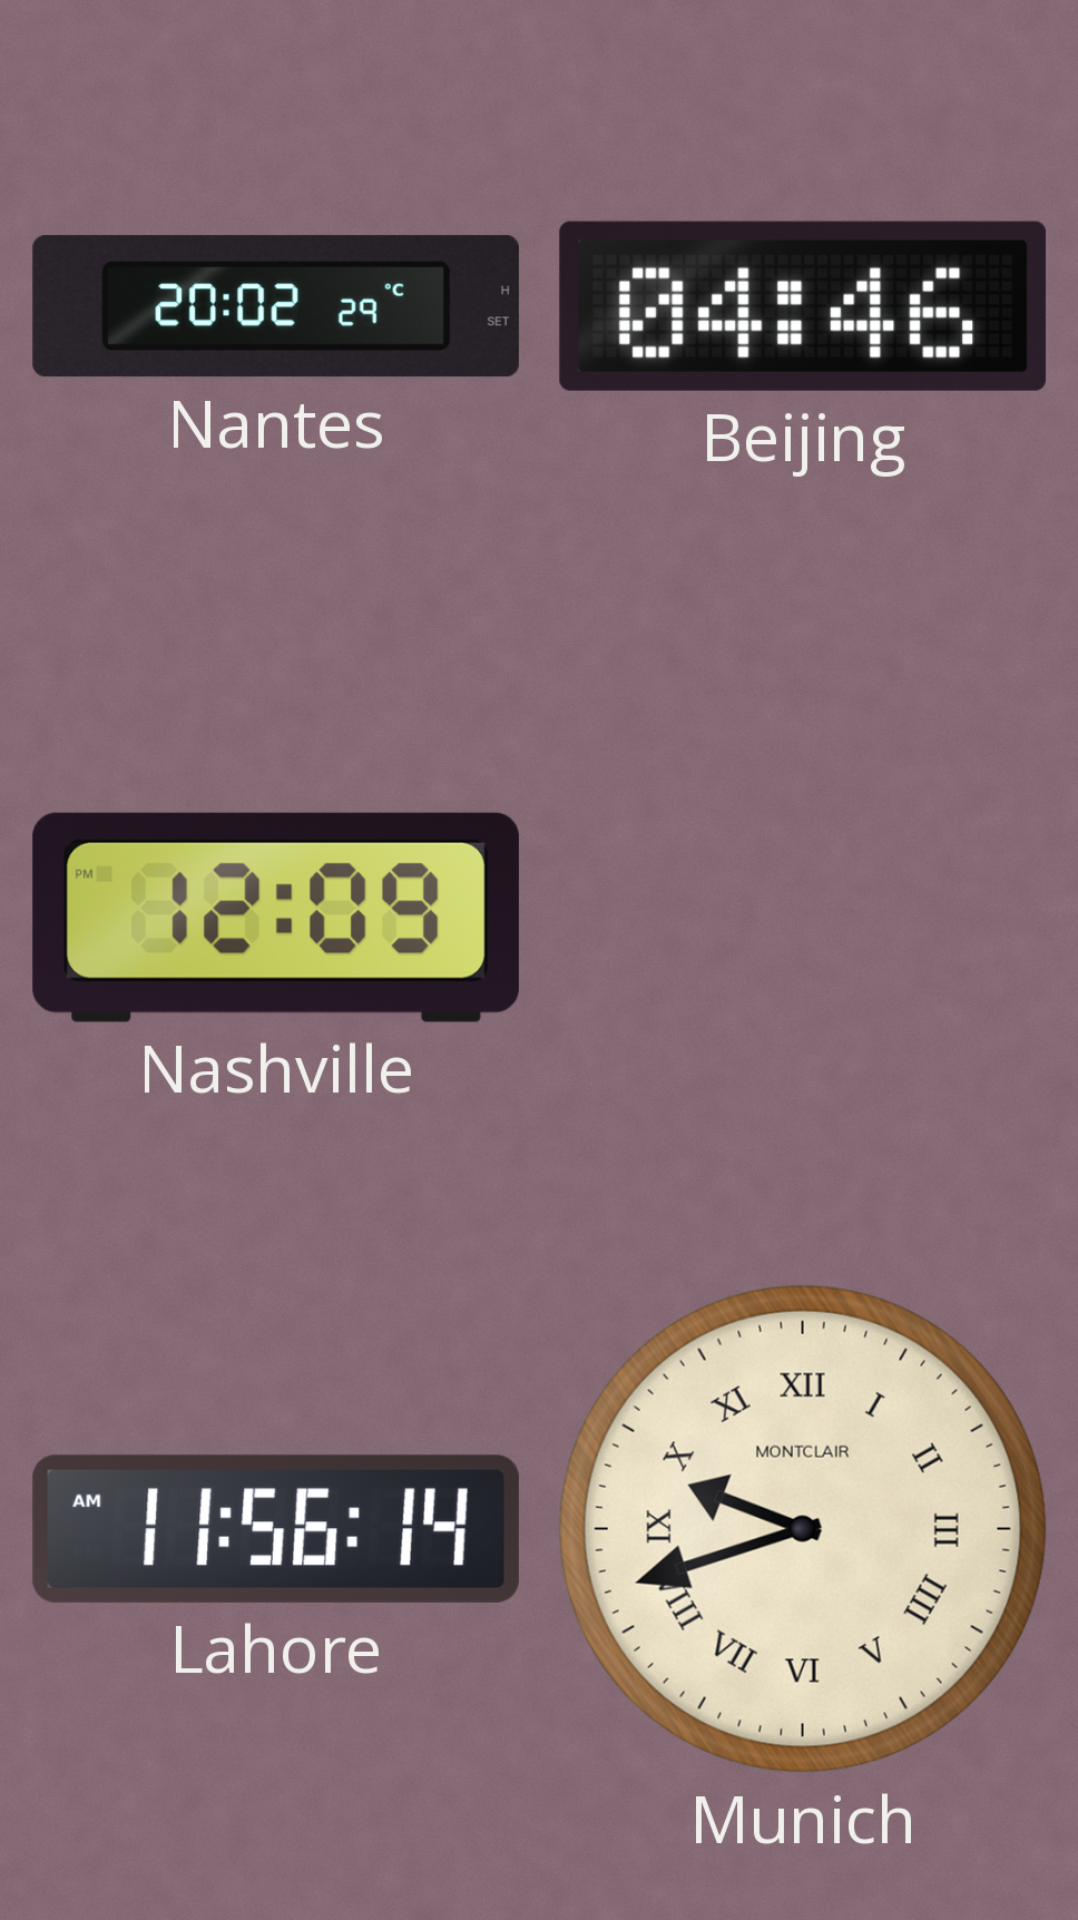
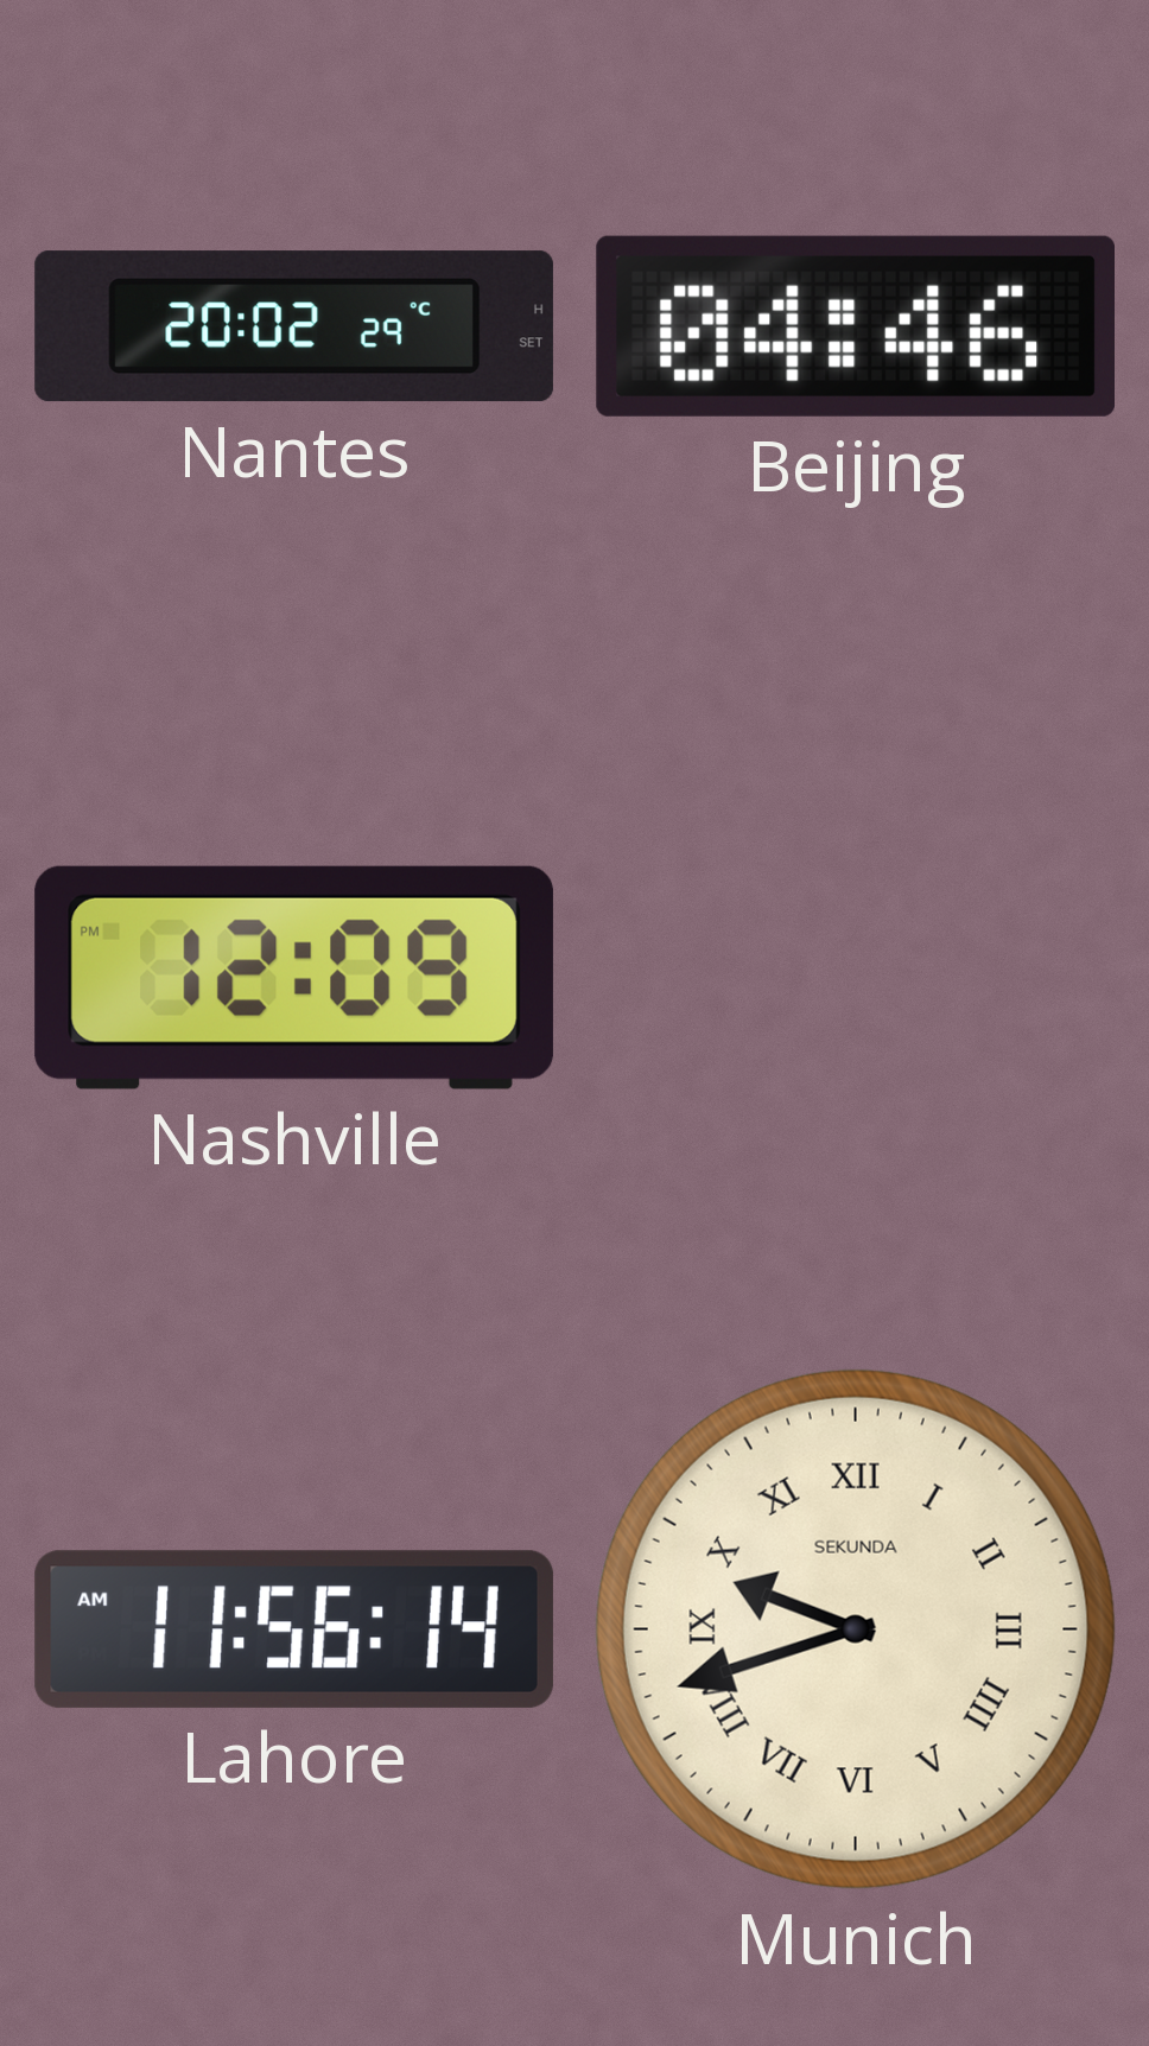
Munich brand: MONTCLAIR -> SEKUNDA
